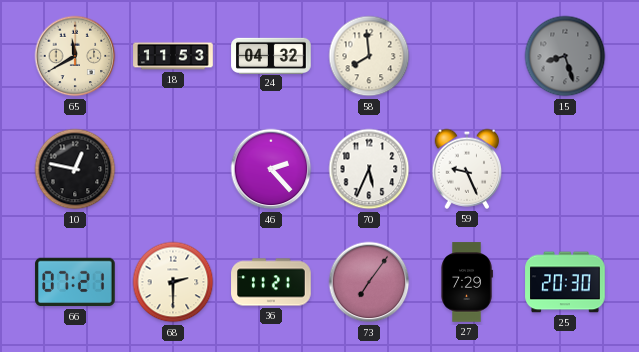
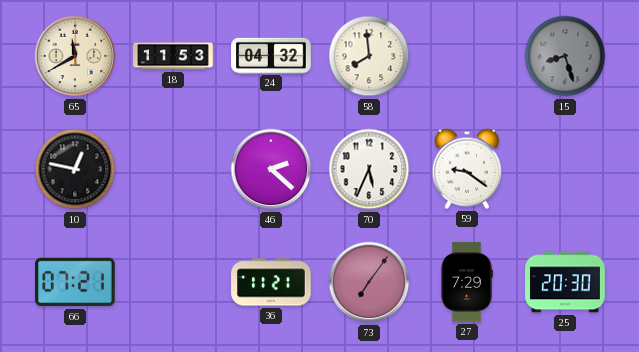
46: 2:23 -> 2:22
59: 9:26 -> 9:21
68: 2:30 -> none
